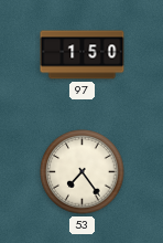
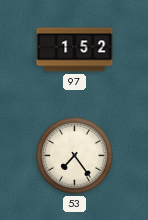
97: 1:50 -> 1:52
